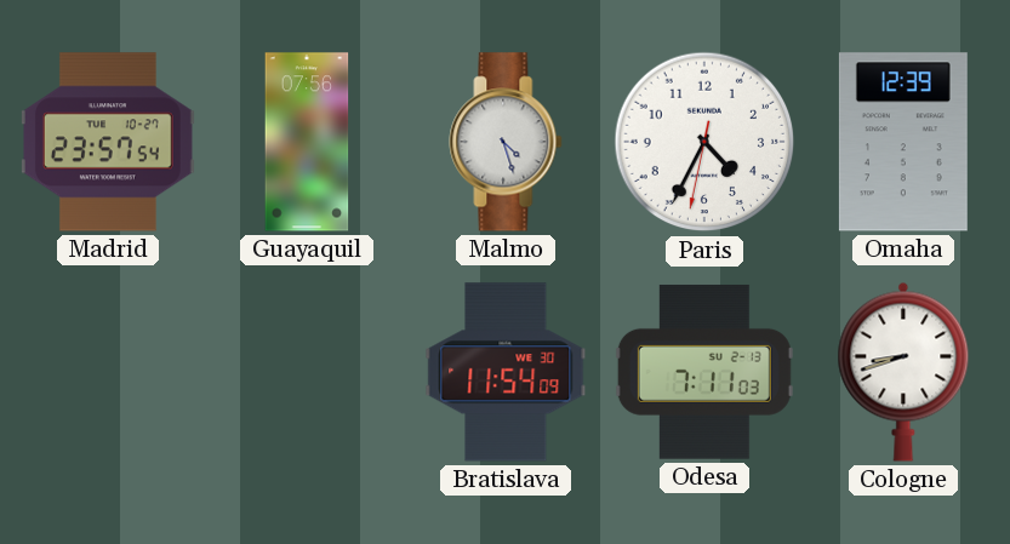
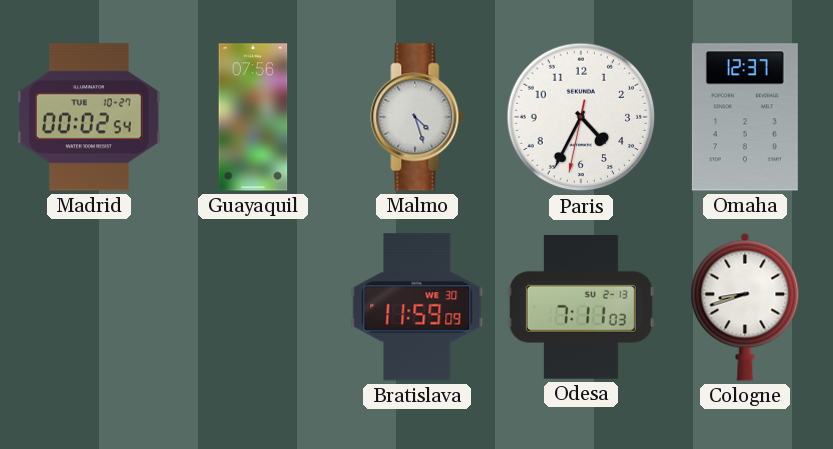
Madrid: 23:57 -> 00:02
Omaha: 12:39 -> 12:37
Bratislava: 11:54 -> 11:59
